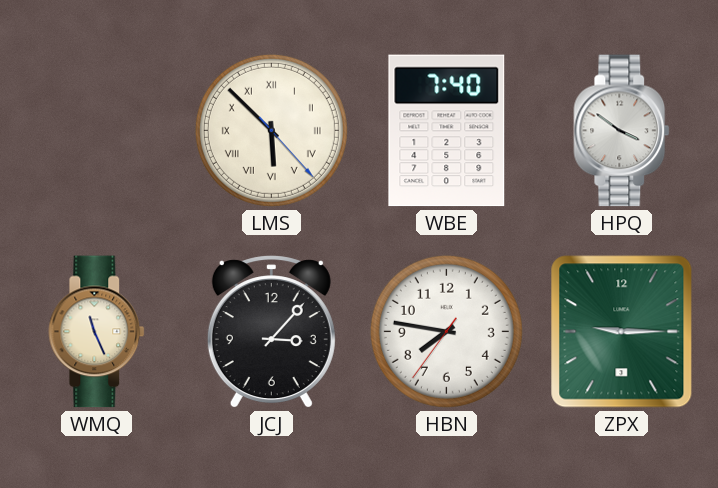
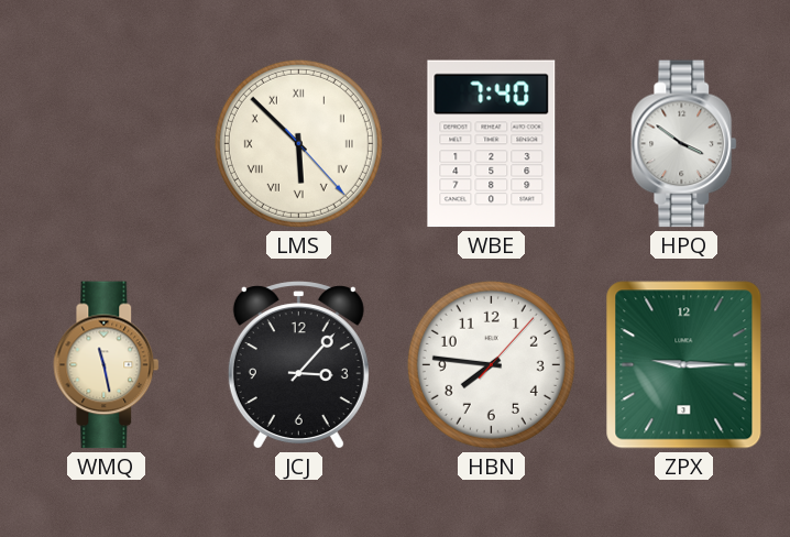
WMQ: 11:26 -> 11:28
HBN: 7:46:36 -> 7:46:07
